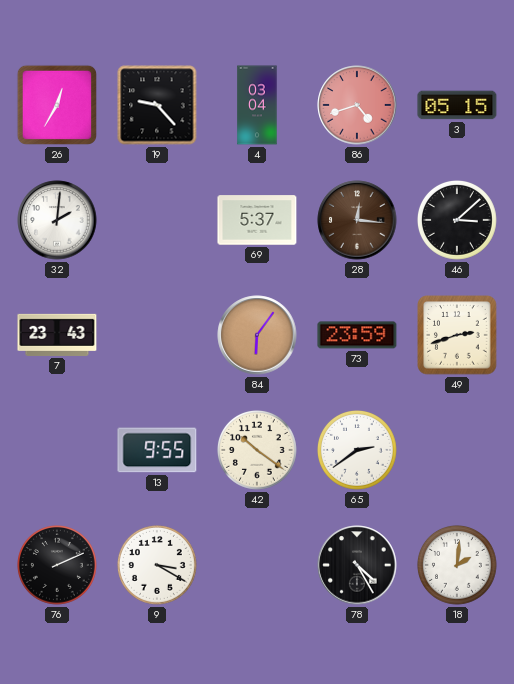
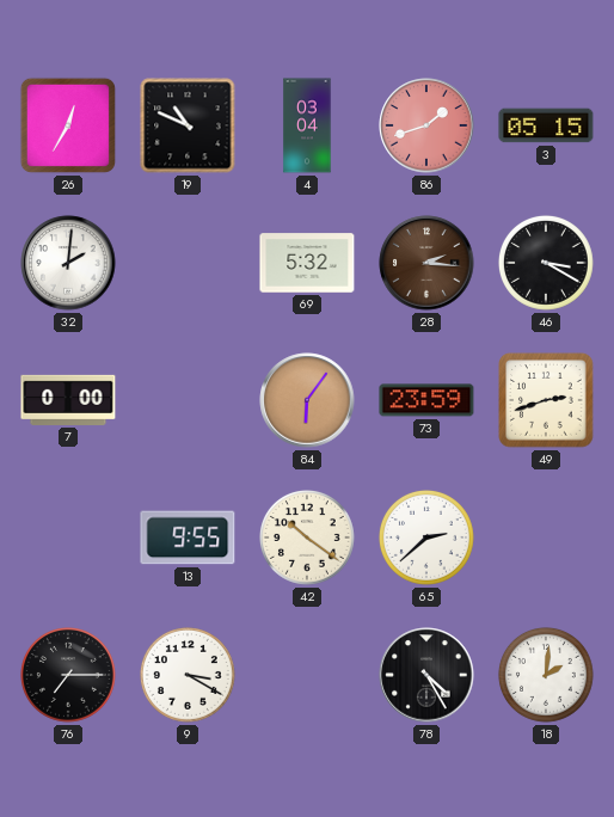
19: 9:23 -> 10:49
86: 4:42 -> 1:42
69: 5:37 -> 5:32
28: 12:16 -> 2:16
46: 3:08 -> 3:20
7: 23:43 -> 0:00
65: 2:39 -> 2:38
76: 2:11 -> 7:15
